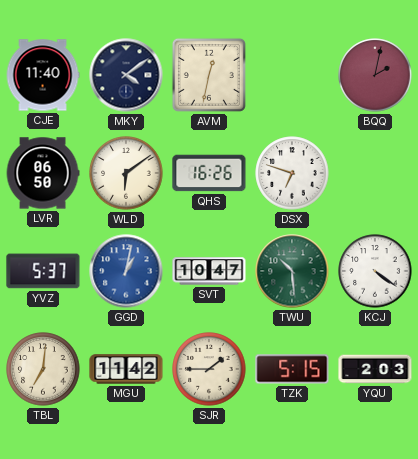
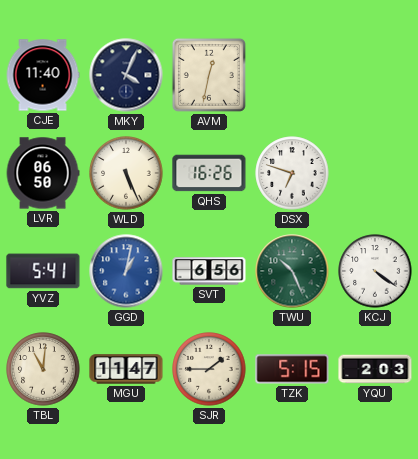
MKY: 4:09 -> 4:04
BQQ: 2:02 -> none
WLD: 6:09 -> 5:26
YVZ: 5:37 -> 5:41
SVT: 10:47 -> 6:56
TWU: 10:29 -> 10:26
TBL: 7:01 -> 11:01
MGU: 11:42 -> 11:47
